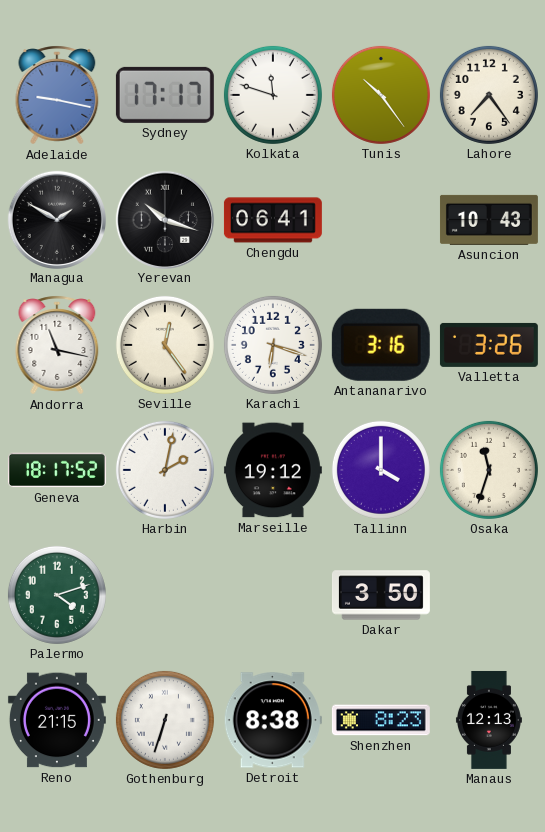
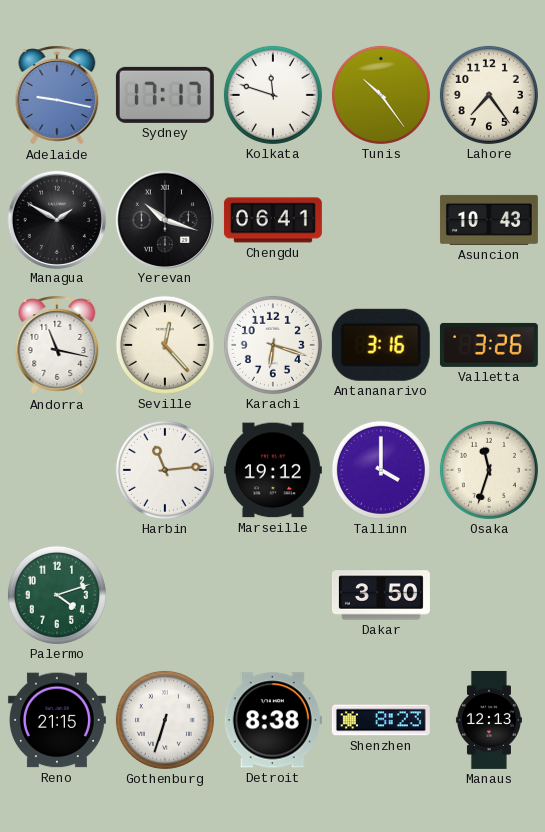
Seville: 12:24 -> 12:23
Geneva: 18:17 -> none
Harbin: 2:02 -> 11:14
